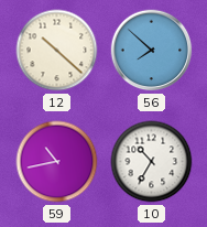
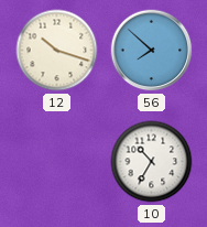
12: 10:22 -> 10:18
59: 10:43 -> none
